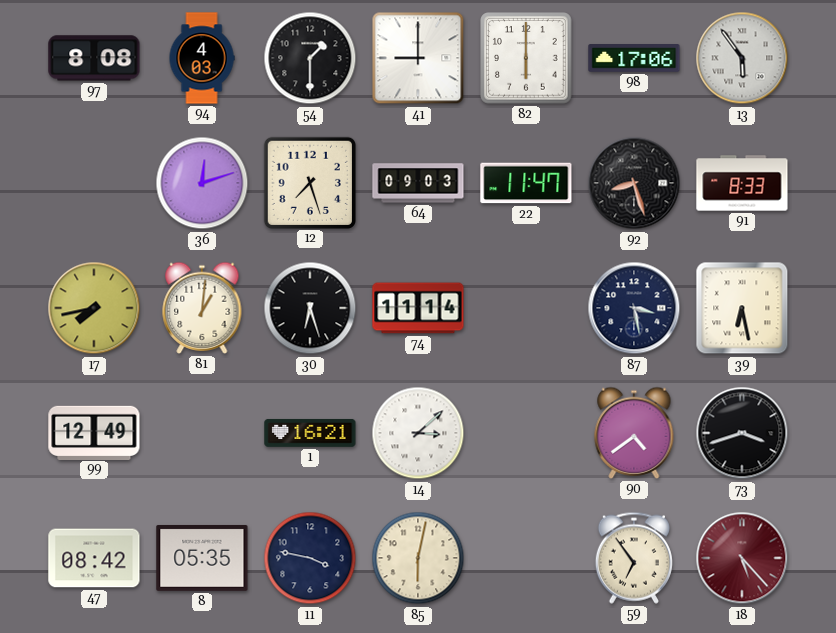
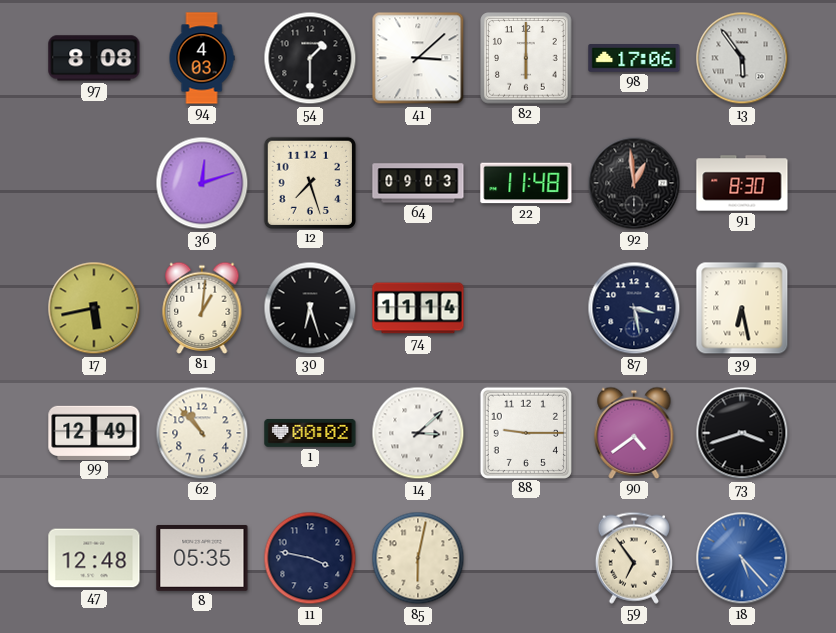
41: 9:00 -> 3:08
22: 11:47 -> 11:48
92: 8:27 -> 12:59
91: 8:33 -> 8:30
17: 7:43 -> 5:43
62: none -> 10:53
1: 16:21 -> 00:02
88: none -> 9:15
47: 08:42 -> 12:48
18 dial: burgundy -> blue
